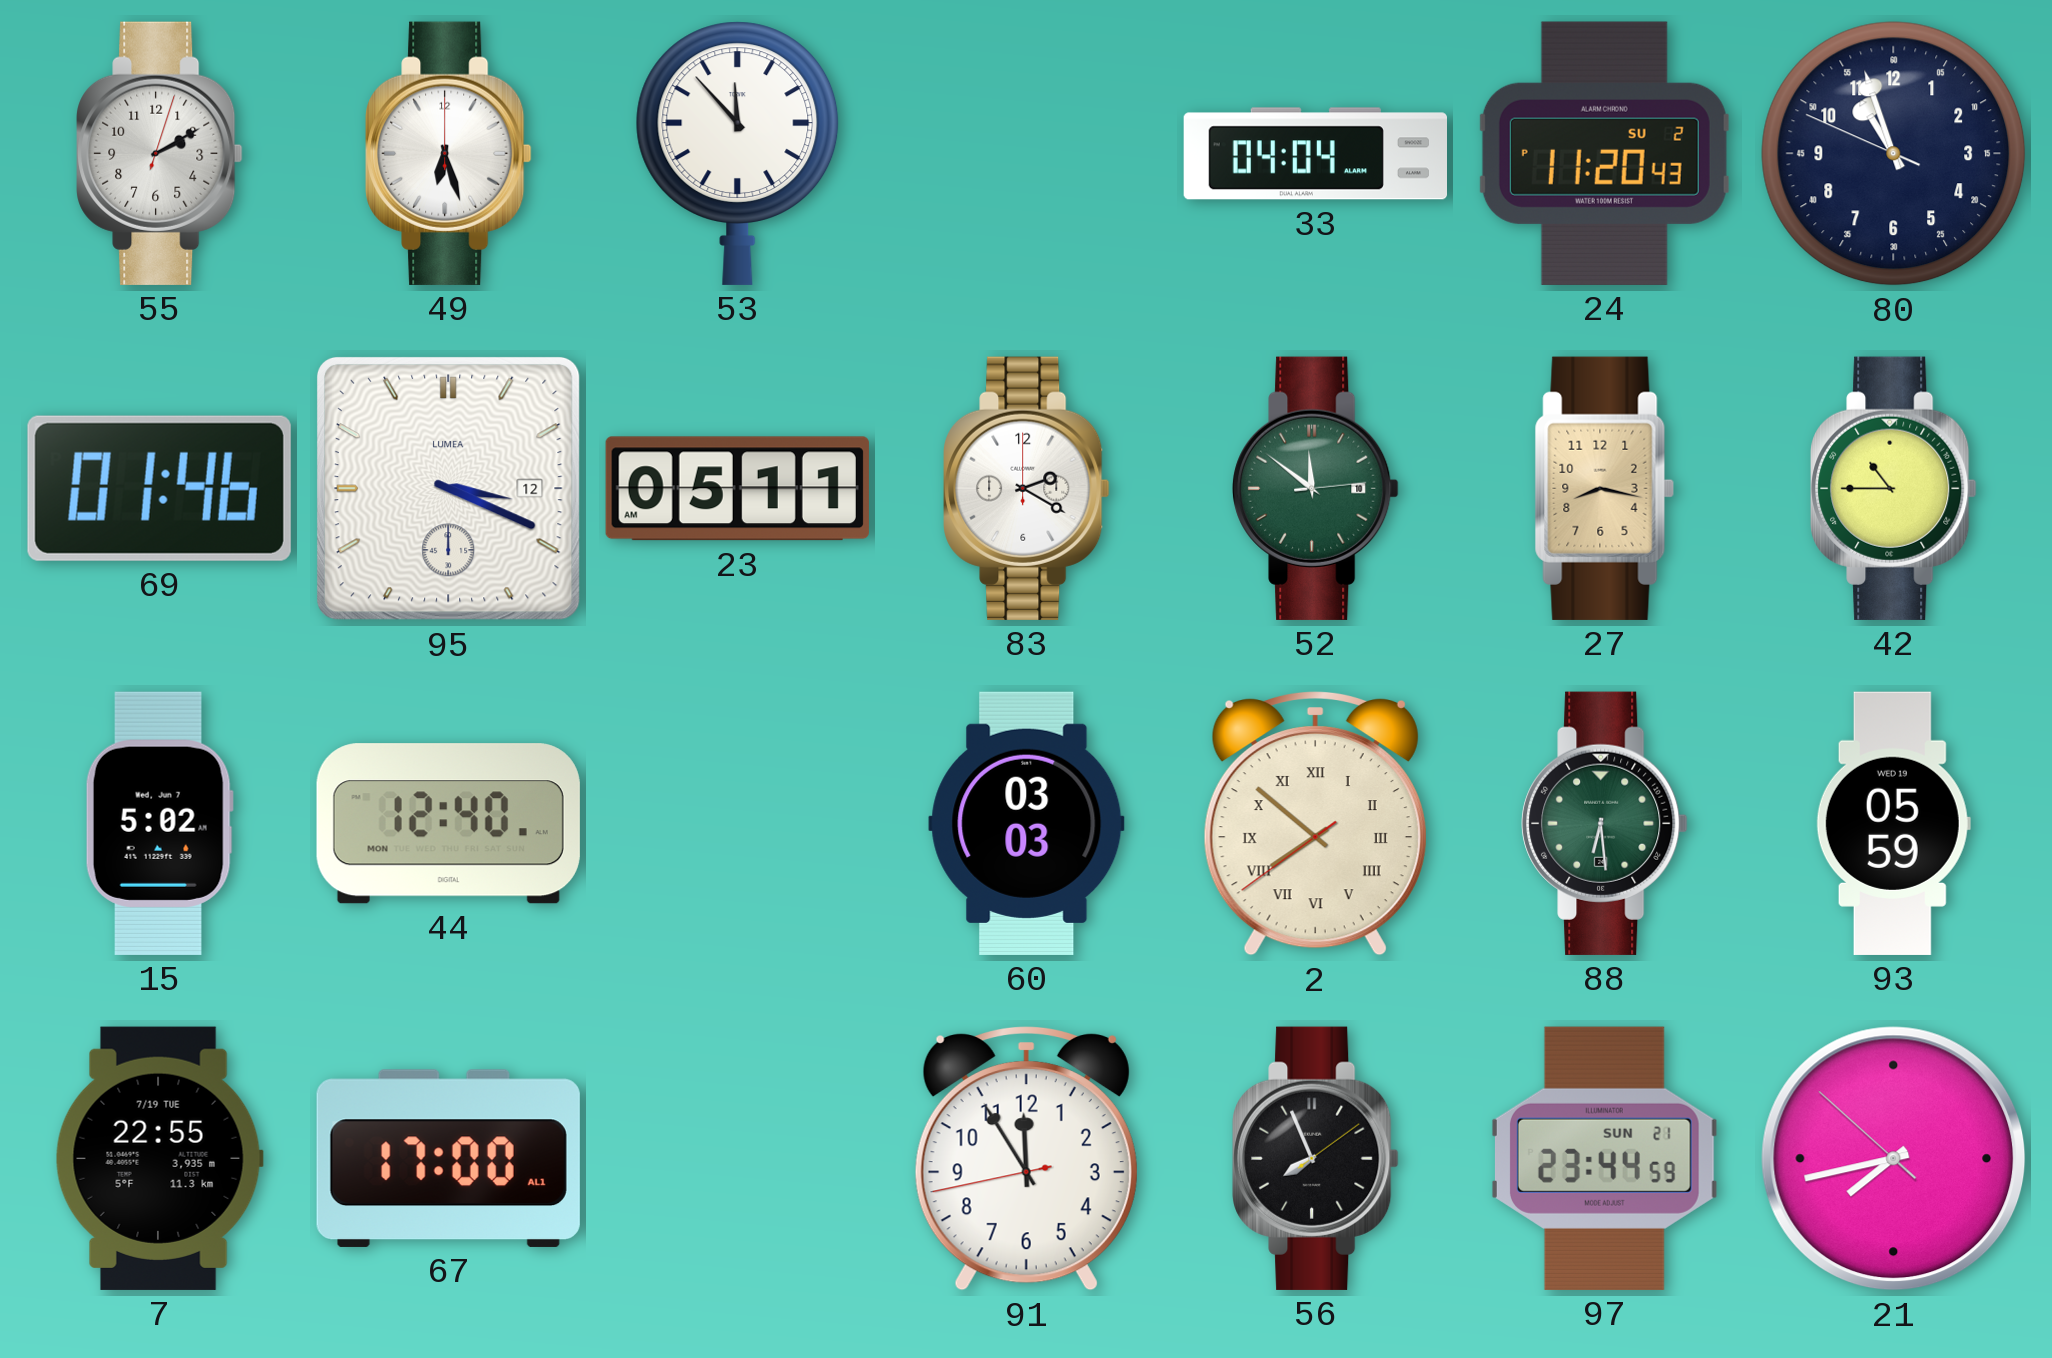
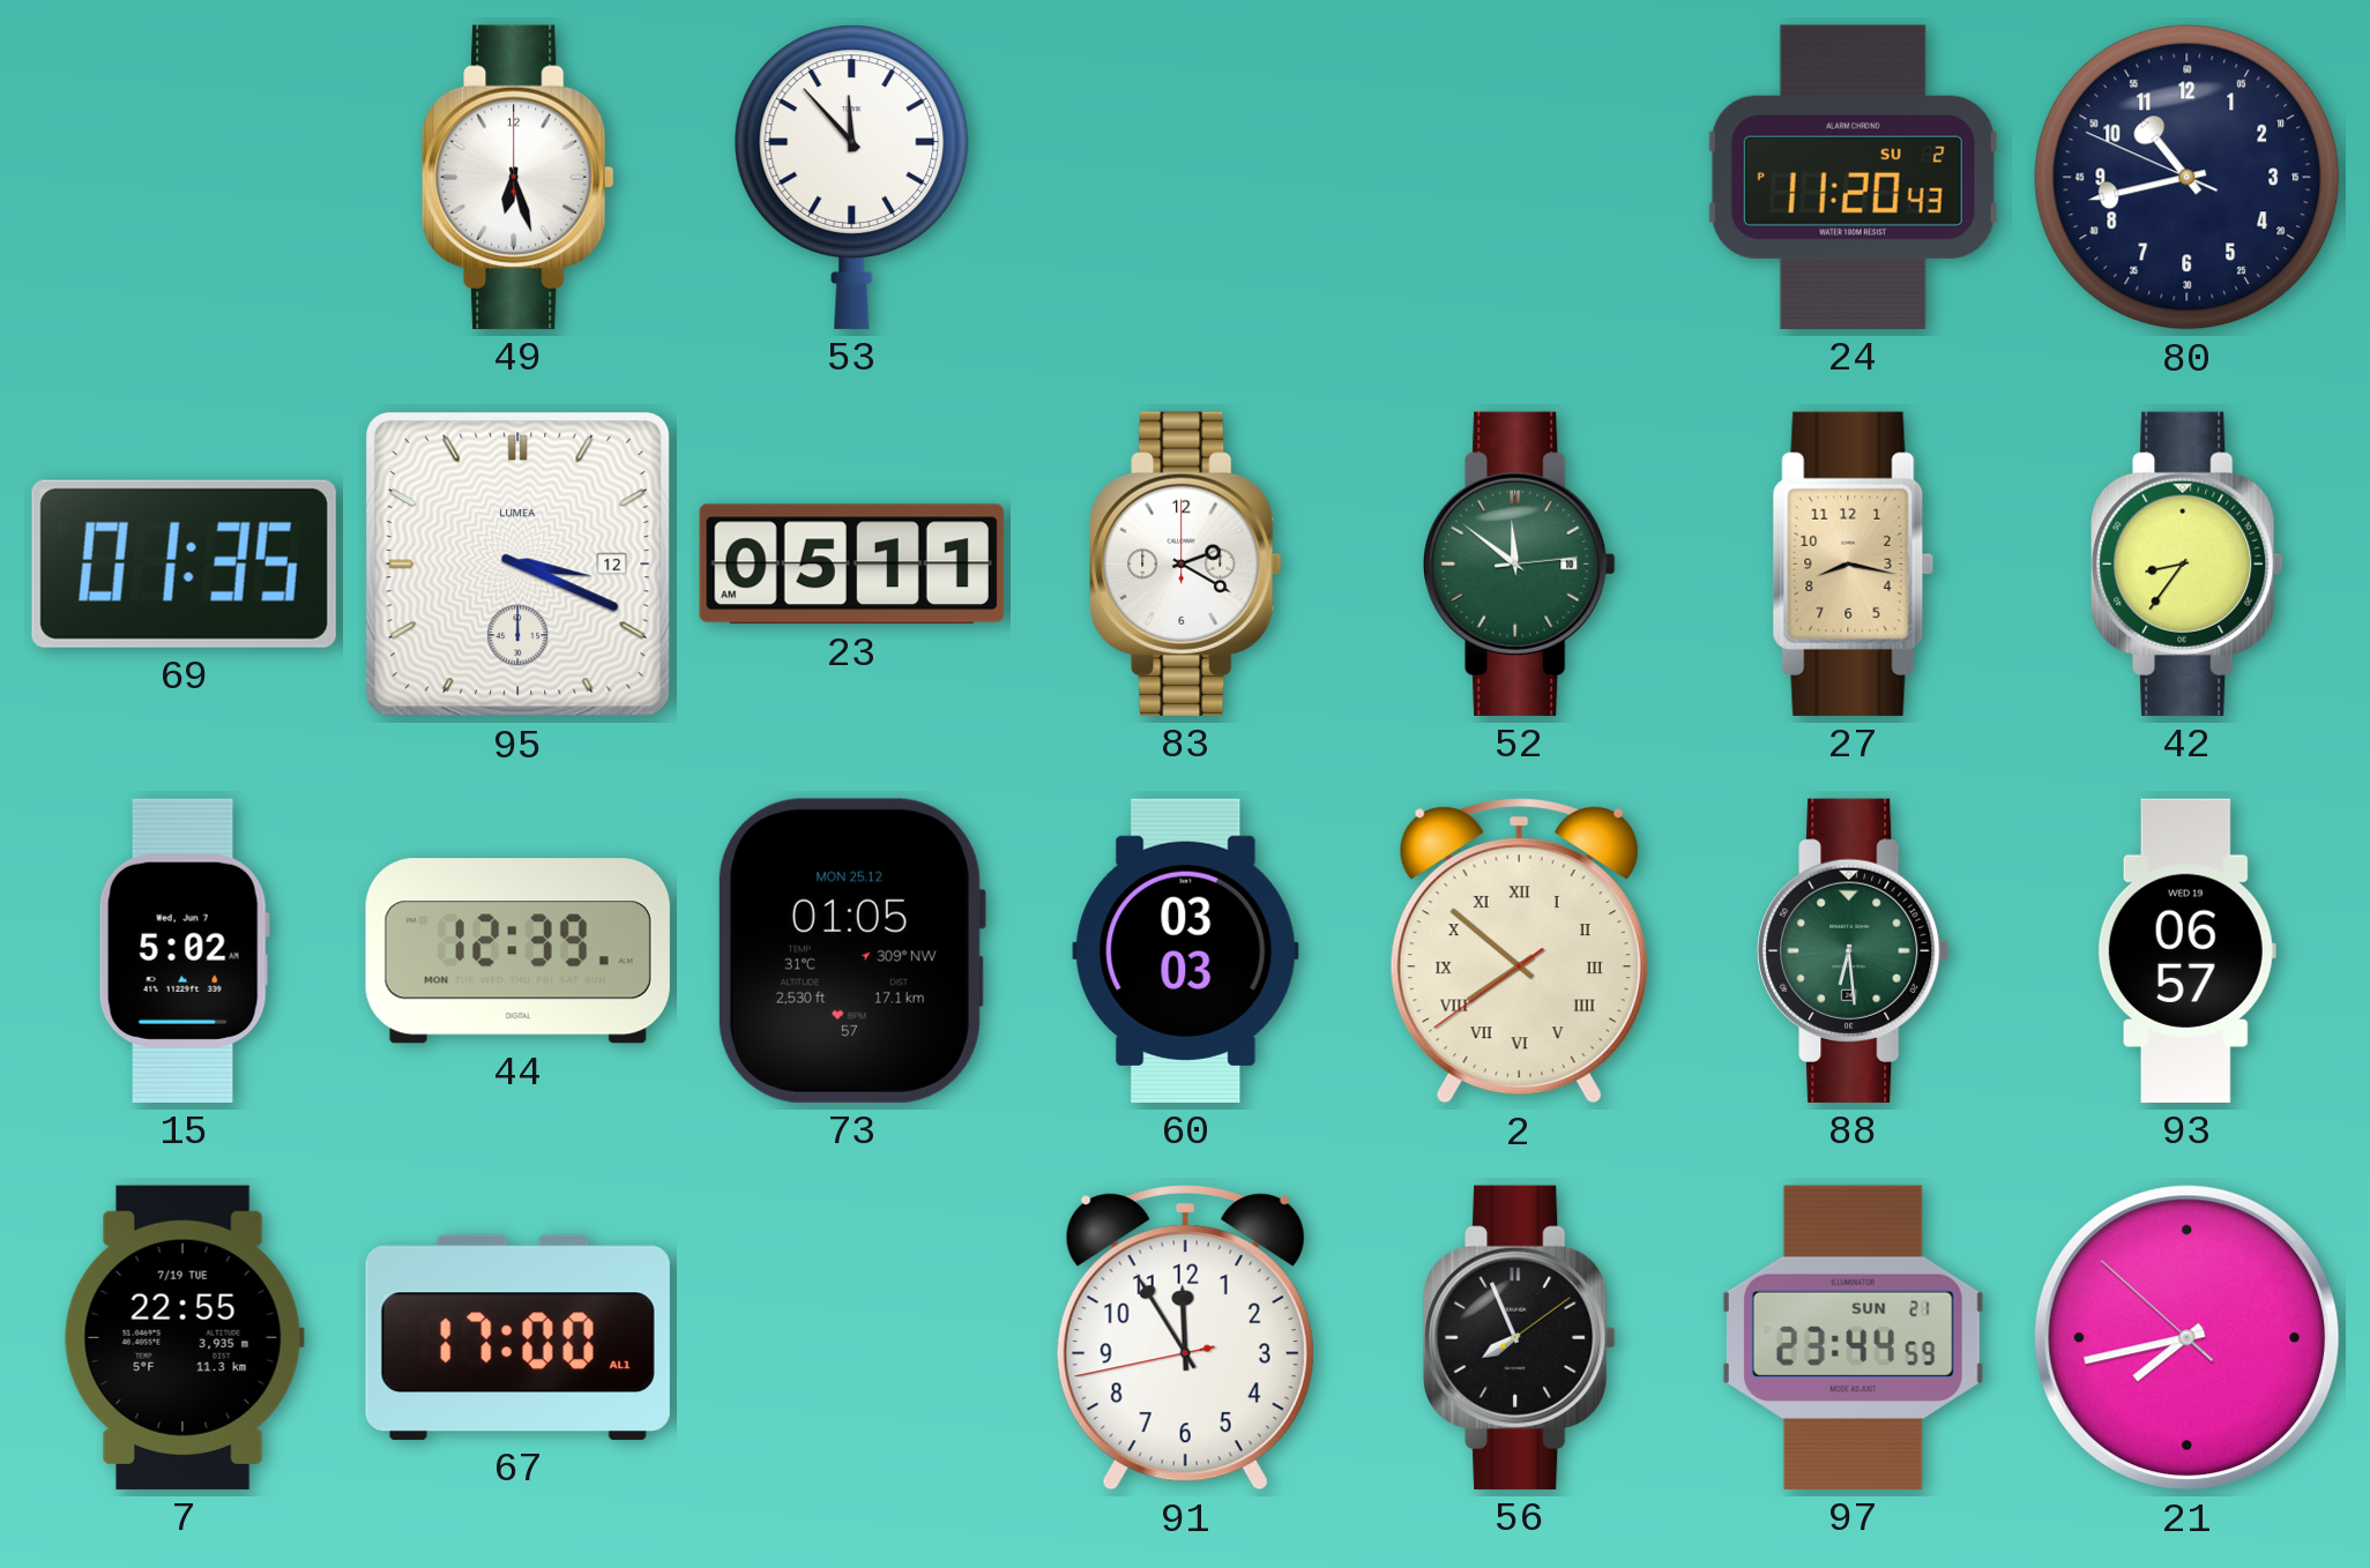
55: 2:10 -> none
33: 04:04 -> none
80: 10:56 -> 10:42
69: 01:46 -> 01:35
42: 10:45 -> 8:36
44: 12:40 -> 12:39
73: none -> 01:05
93: 05:59 -> 06:57
